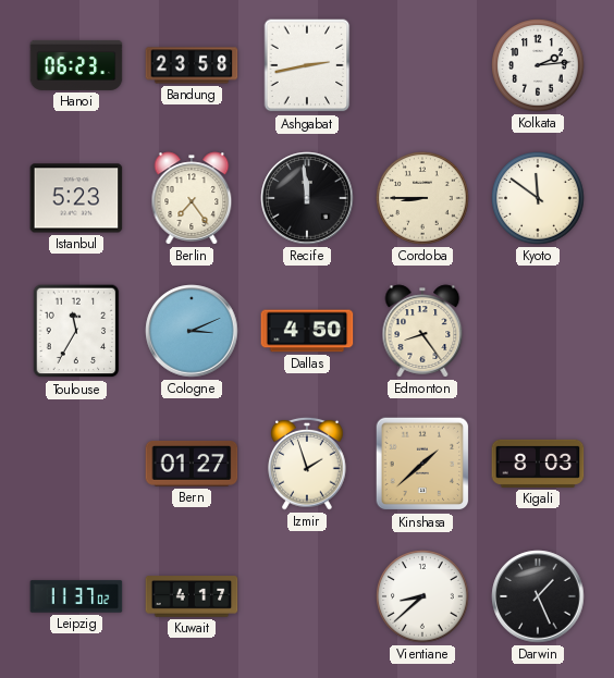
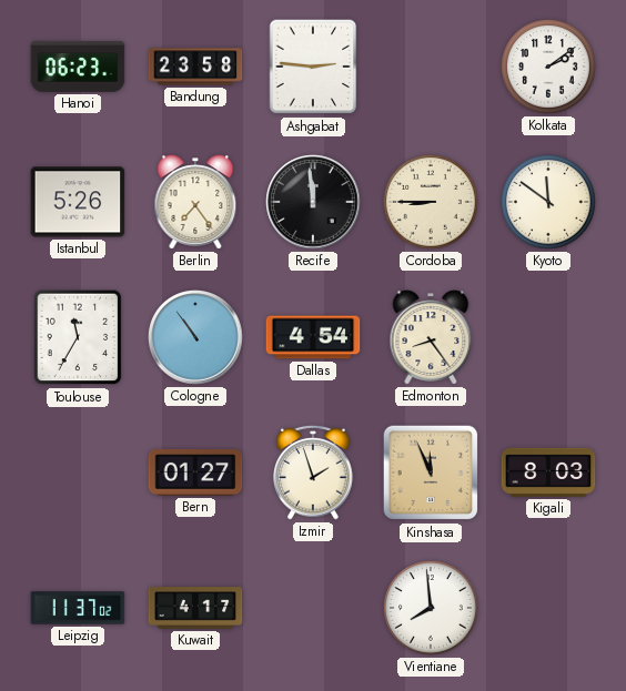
Ashgabat: 2:43 -> 2:46
Kolkata: 2:14 -> 2:09
Istanbul: 5:23 -> 5:26
Cologne: 3:11 -> 10:54
Dallas: 4:50 -> 4:54
Kinshasa: 1:38 -> 11:56
Vientiane: 8:38 -> 7:59
Darwin: 1:26 -> none
